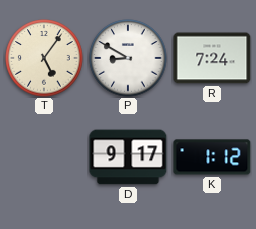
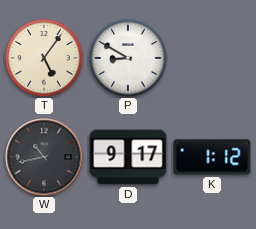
R: 7:24 -> none
W: none -> 10:43
